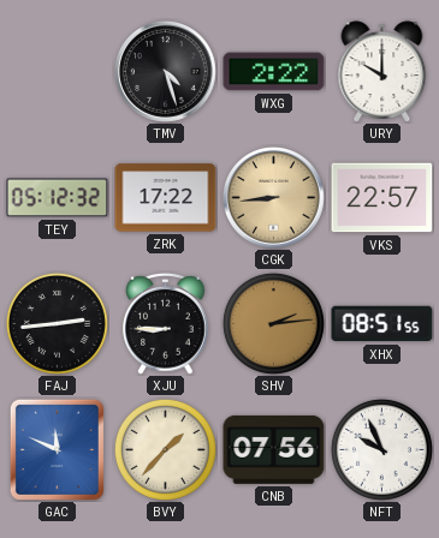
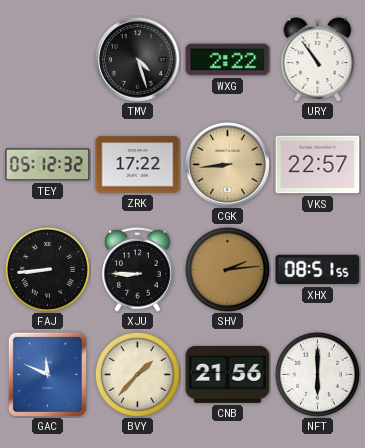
URY: 10:00 -> 10:54
FAJ: 2:44 -> 8:44
CNB: 07:56 -> 21:56
NFT: 9:56 -> 6:00
